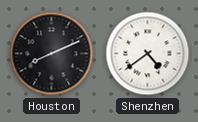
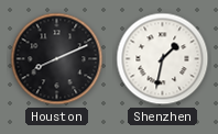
Shenzhen: 4:39 -> 1:32
